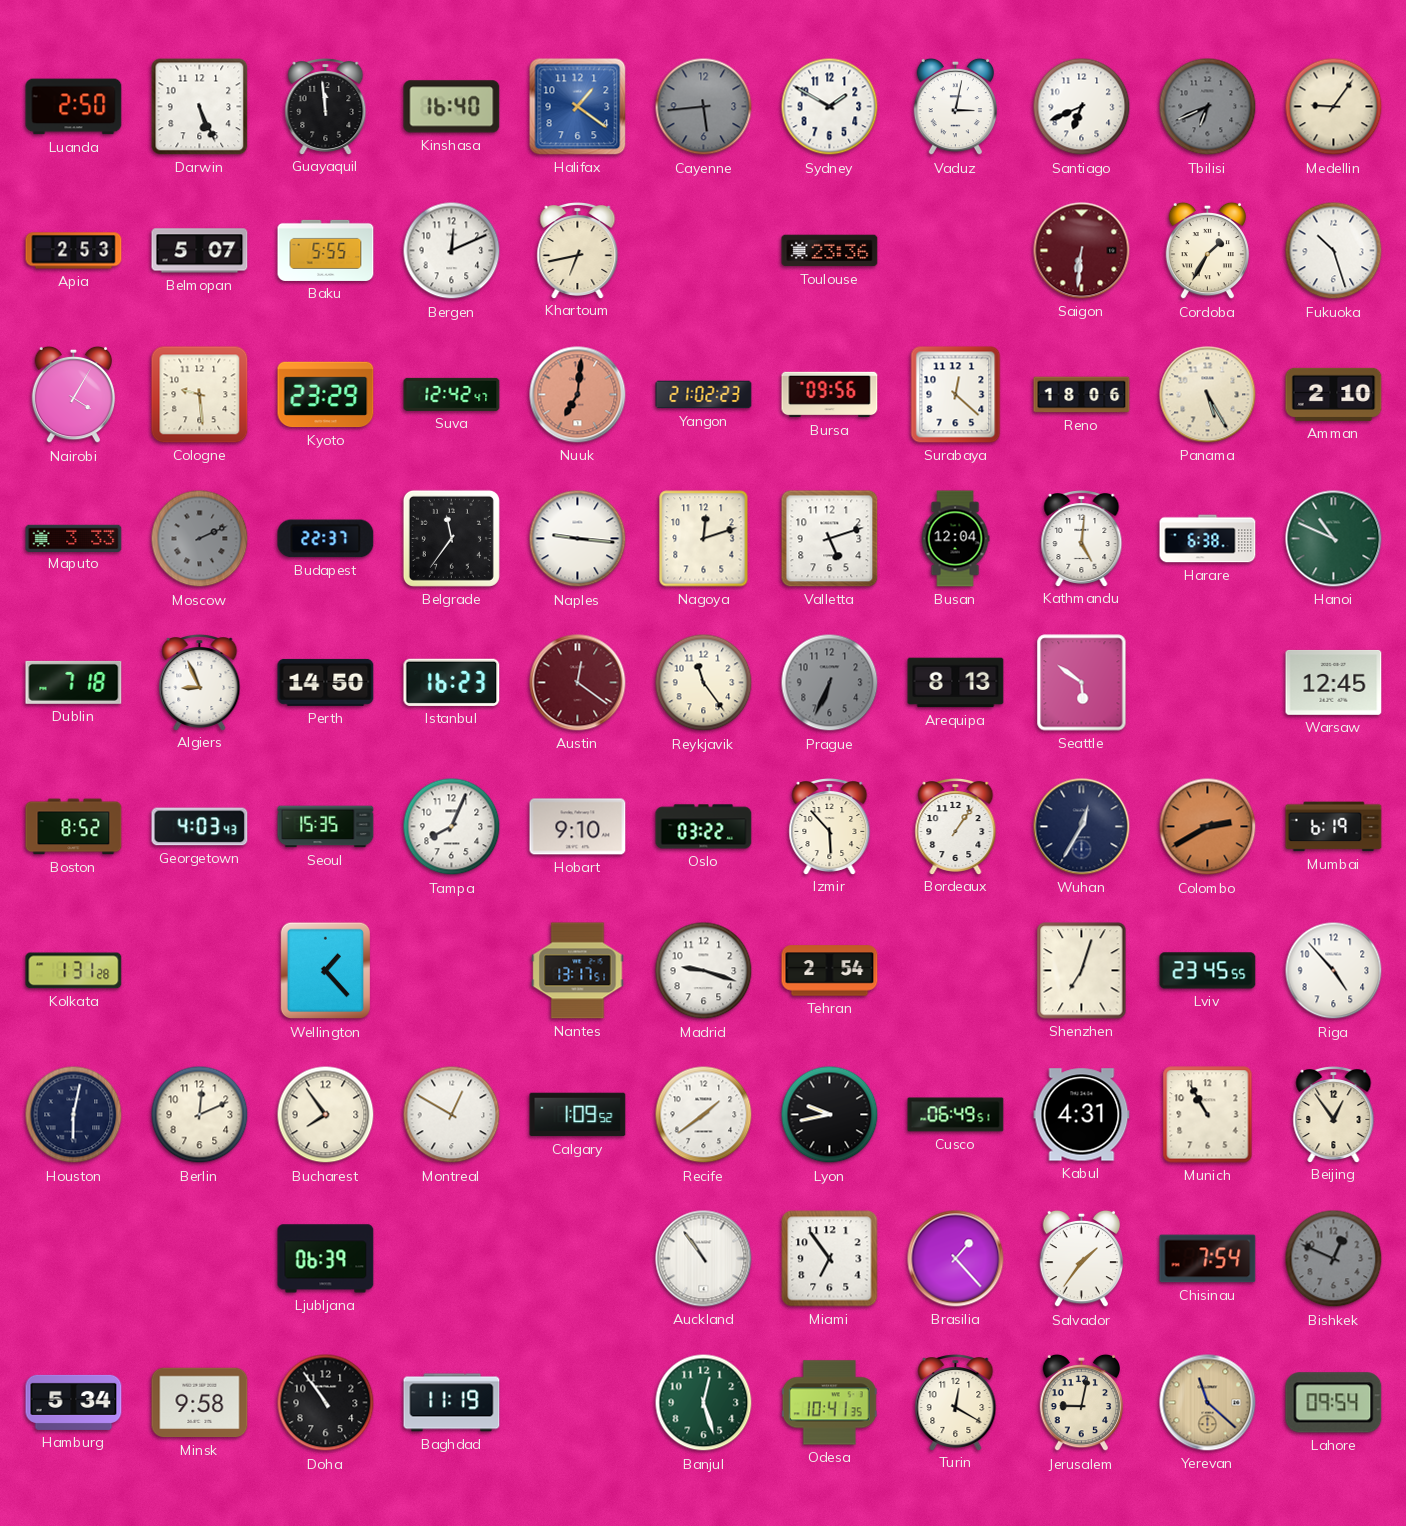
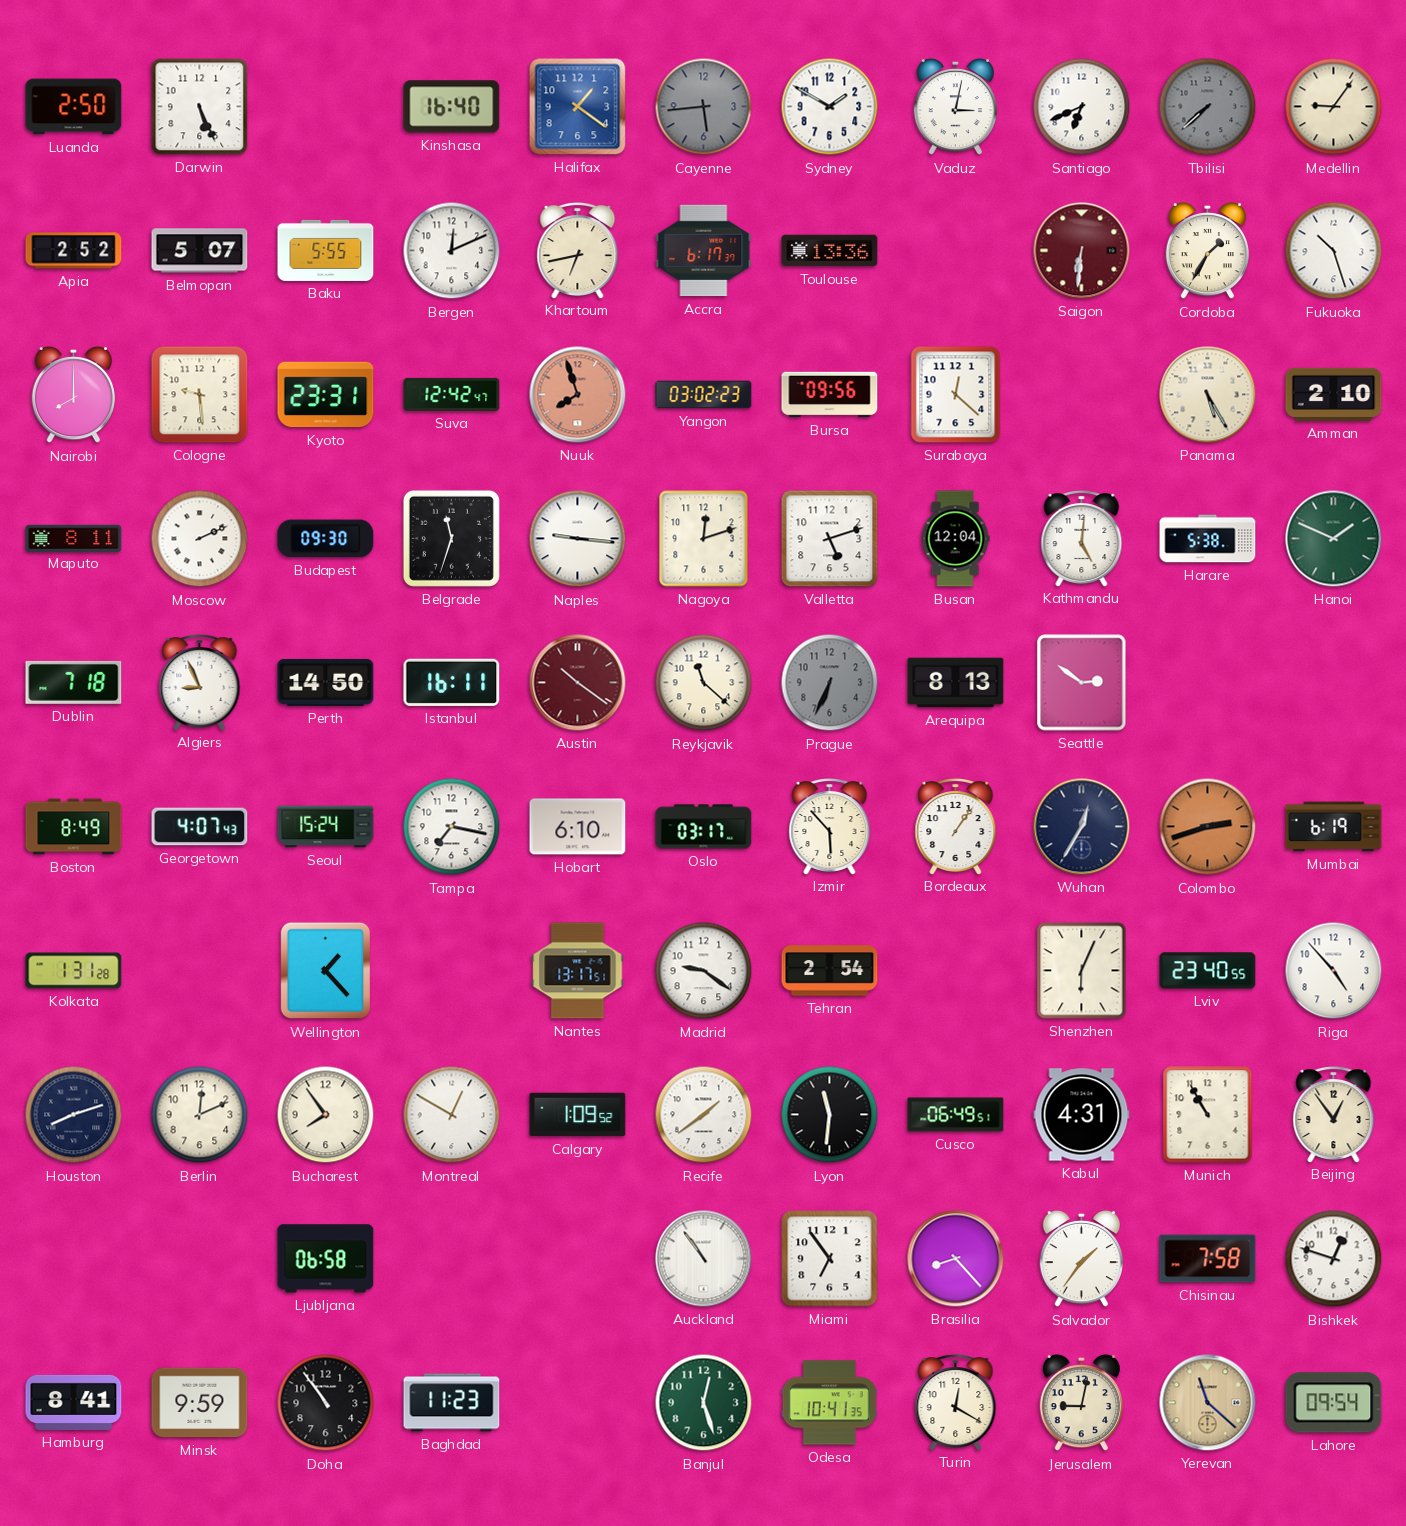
Guayaquil: 11:59 -> none
Tbilisi: 6:41 -> 7:38
Apia: 2:53 -> 2:52
Accra: none -> 6:17
Toulouse: 23:36 -> 13:36
Nairobi: 4:05 -> 8:00
Kyoto: 23:29 -> 23:31
Nuuk: 7:01 -> 7:57
Yangon: 21:02 -> 03:02
Reno: 18:06 -> none
Maputo: 3:33 -> 8:11
Moscow dial: grey -> white
Budapest: 22:37 -> 09:30
Belgrade: 11:36 -> 11:33
Harare: 6:38 -> 5:38
Hanoi: 10:49 -> 1:49
Istanbul: 16:23 -> 16:11
Austin: 12:21 -> 10:21
Reykjavik: 11:24 -> 11:22
Seattle: 5:51 -> 2:51
Warsaw: 12:45 -> none
Boston: 8:52 -> 8:49
Georgetown: 4:03 -> 4:07
Seoul: 15:35 -> 15:24
Tampa: 8:04 -> 7:17
Hobart: 9:10 -> 6:10
Oslo: 03:22 -> 03:17
Colombo: 2:40 -> 2:42
Madrid: 9:18 -> 9:21
Shenzhen: 7:03 -> 6:04
Lviv: 23:45 -> 23:40
Houston: 6:02 -> 8:12
Lyon: 9:43 -> 11:31
Ljubljana: 06:39 -> 06:58
Brasilia: 1:23 -> 8:23
Chisinau: 7:54 -> 7:58
Bishkek: 12:49 -> 12:48
Bishkek dial: grey -> white
Hamburg: 5:34 -> 8:41
Minsk: 9:58 -> 9:59
Baghdad: 11:19 -> 11:23
